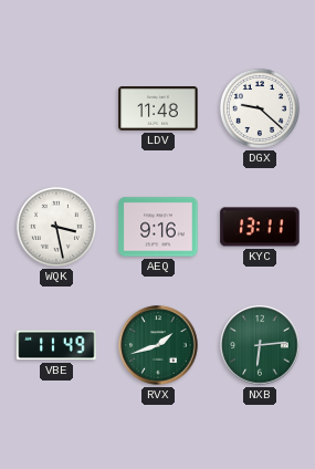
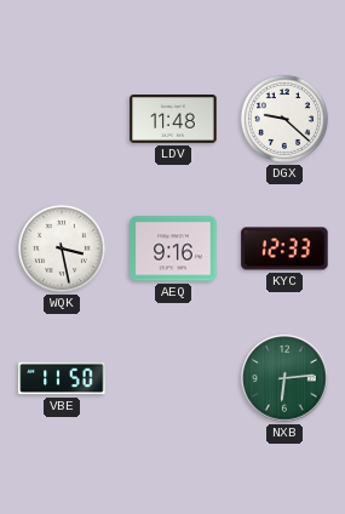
KYC: 13:11 -> 12:33
VBE: 11:49 -> 11:50
RVX: 1:42 -> none
